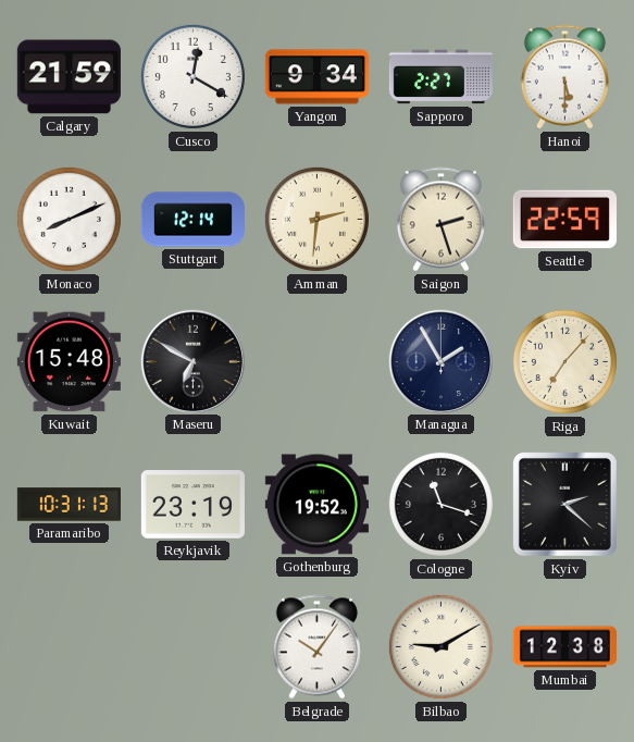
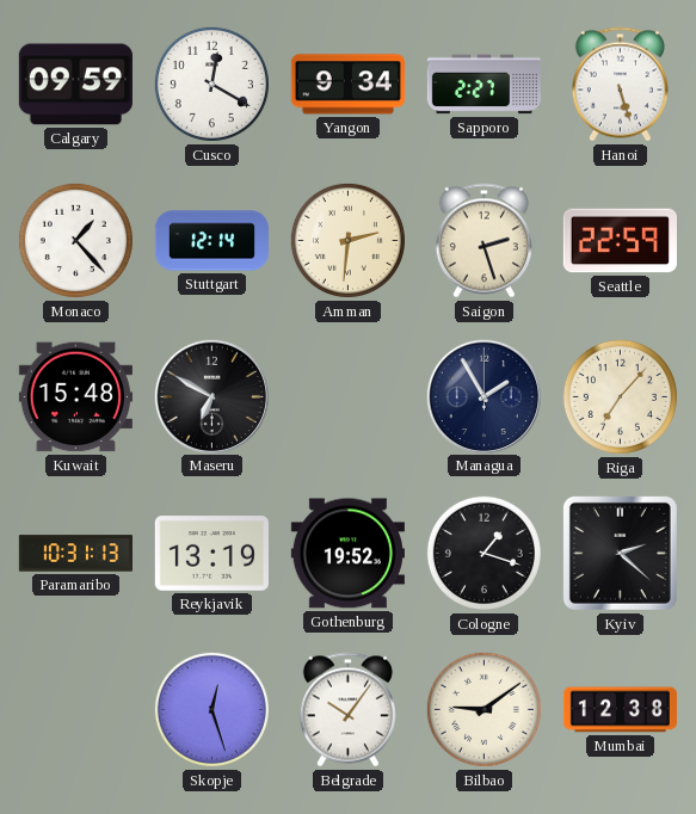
Calgary: 21:59 -> 09:59
Hanoi: 5:30 -> 5:27
Monaco: 8:11 -> 1:23
Reykjavik: 23:19 -> 13:19
Cologne: 11:18 -> 1:18
Skopje: none -> 12:27
Bilbao: 9:10 -> 9:09
